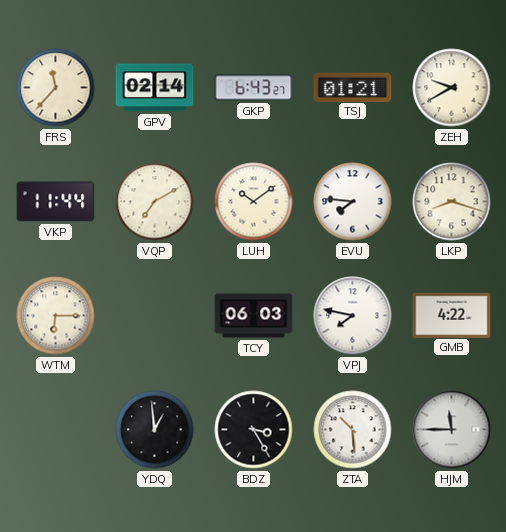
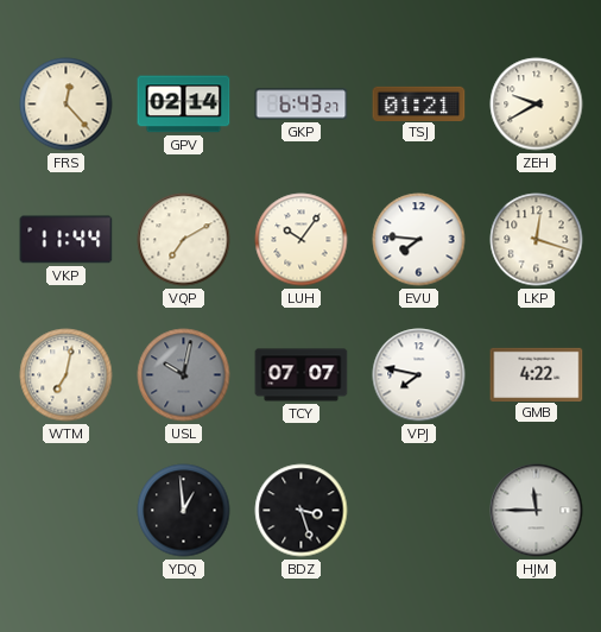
FRS: 11:37 -> 12:23
LUH: 10:09 -> 10:06
LKP: 8:18 -> 12:18
WTM: 6:15 -> 7:02
USL: none -> 10:02
TCY: 06:03 -> 07:07
BDZ: 3:25 -> 3:27
ZTA: 10:29 -> none
